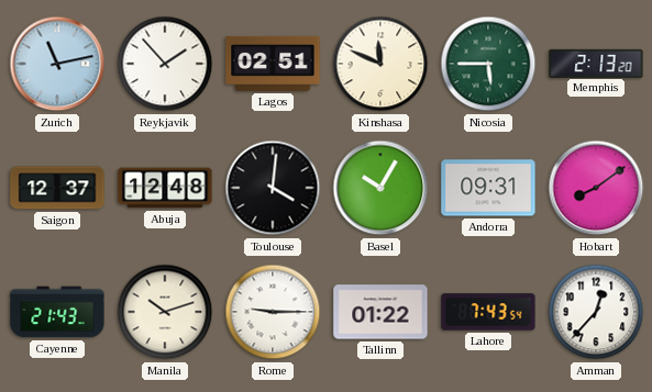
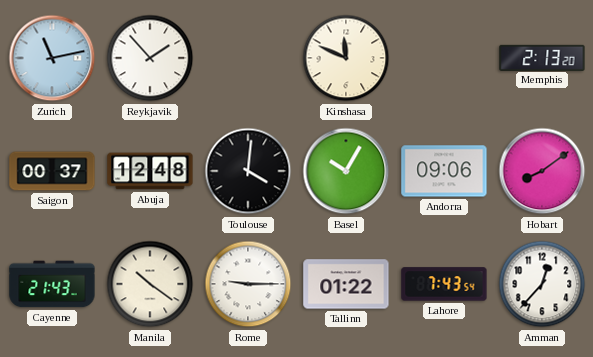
Lagos: 02:51 -> none
Nicosia: 5:45 -> none
Saigon: 12:37 -> 00:37
Andorra: 09:31 -> 09:06
Manila: 10:12 -> 10:21
